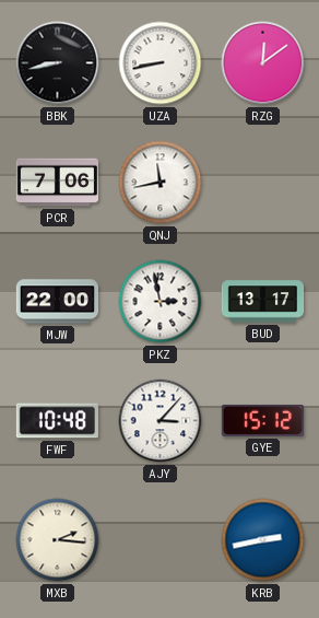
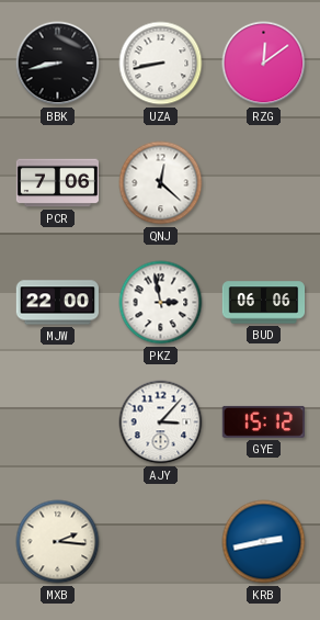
QNJ: 11:43 -> 12:22
BUD: 13:17 -> 06:06
FWF: 10:48 -> none
